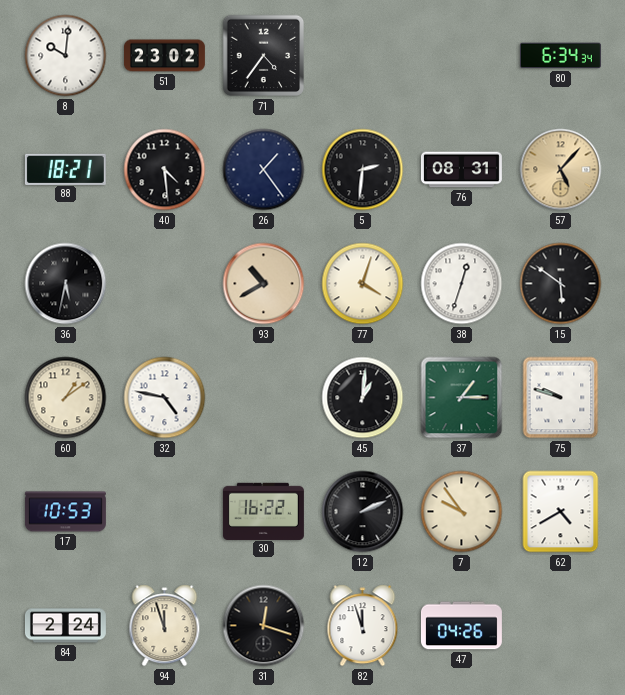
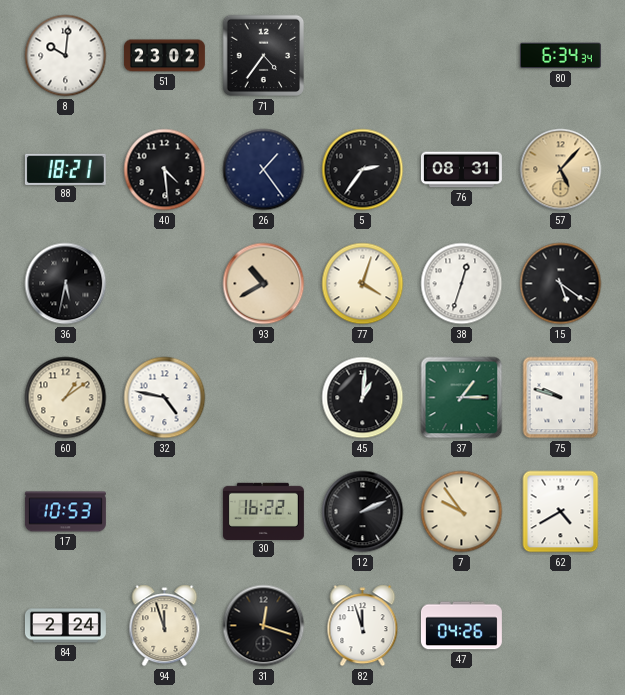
5: 2:31 -> 2:36
15: 5:51 -> 5:21
